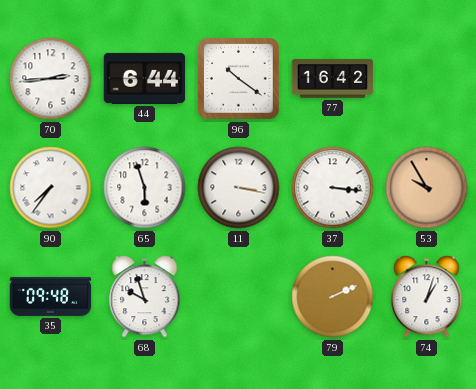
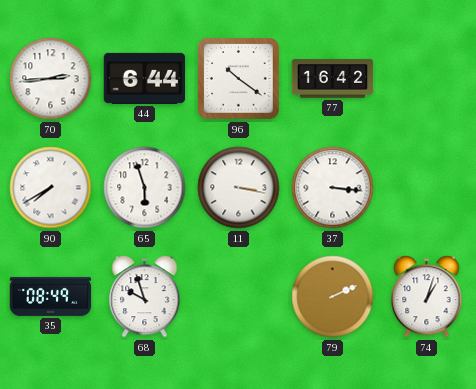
90: 7:36 -> 7:40
53: 9:55 -> none
35: 09:48 -> 08:49
